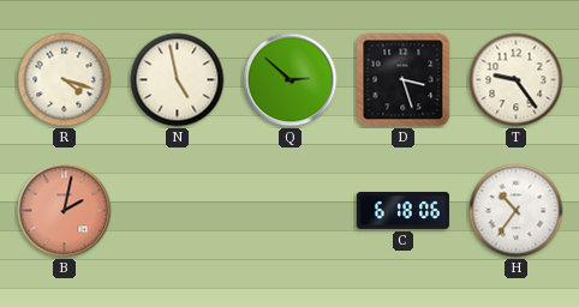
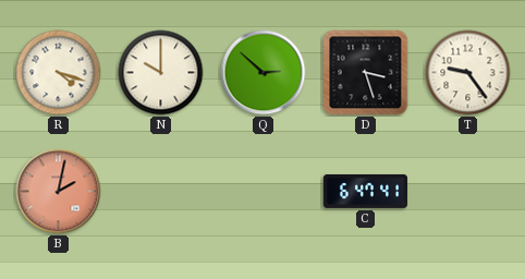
N: 4:58 -> 10:00
C: 6:18 -> 6:47
H: 10:36 -> none
